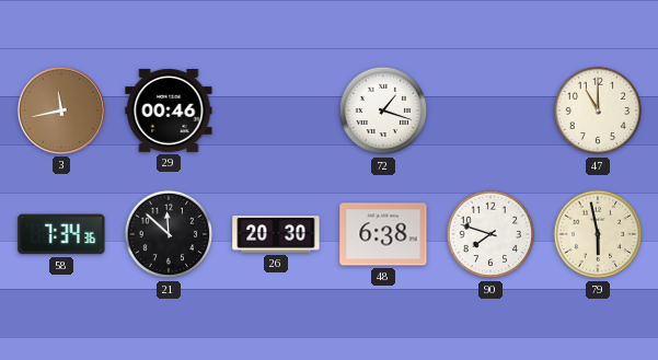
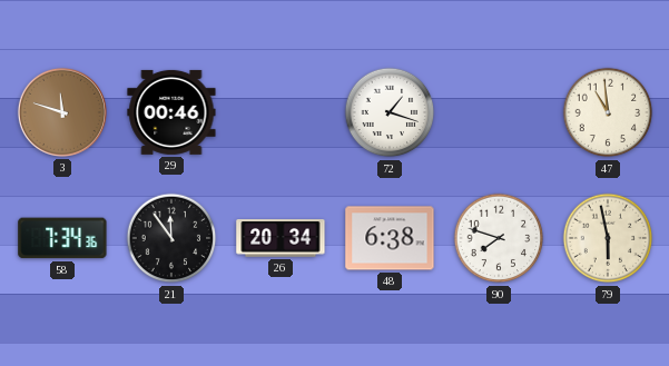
3: 11:43 -> 11:48
47: 11:00 -> 10:59
21: 11:52 -> 11:54
26: 20:30 -> 20:34
